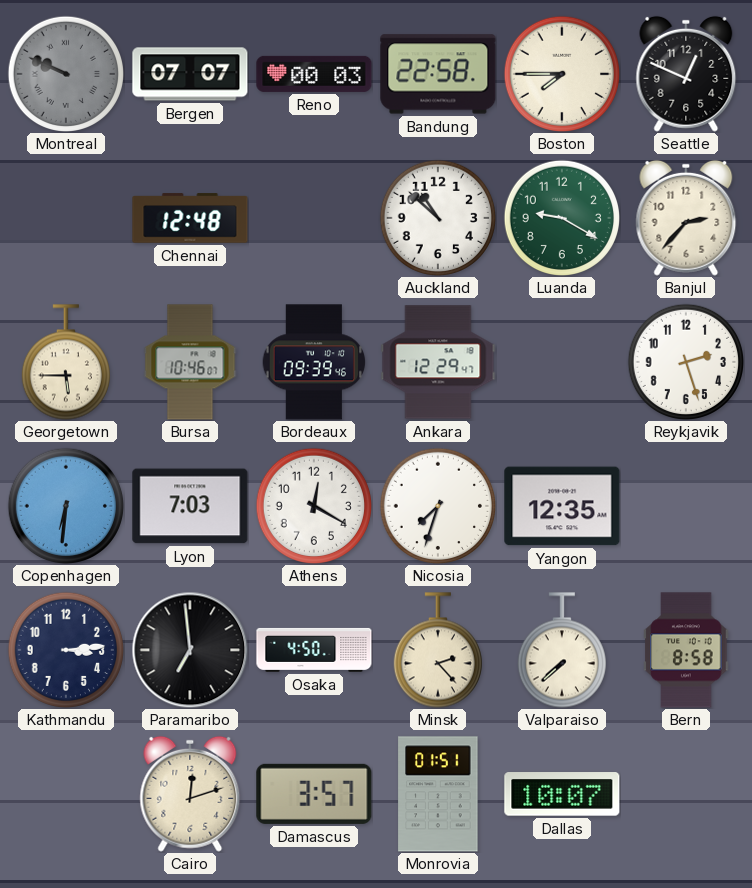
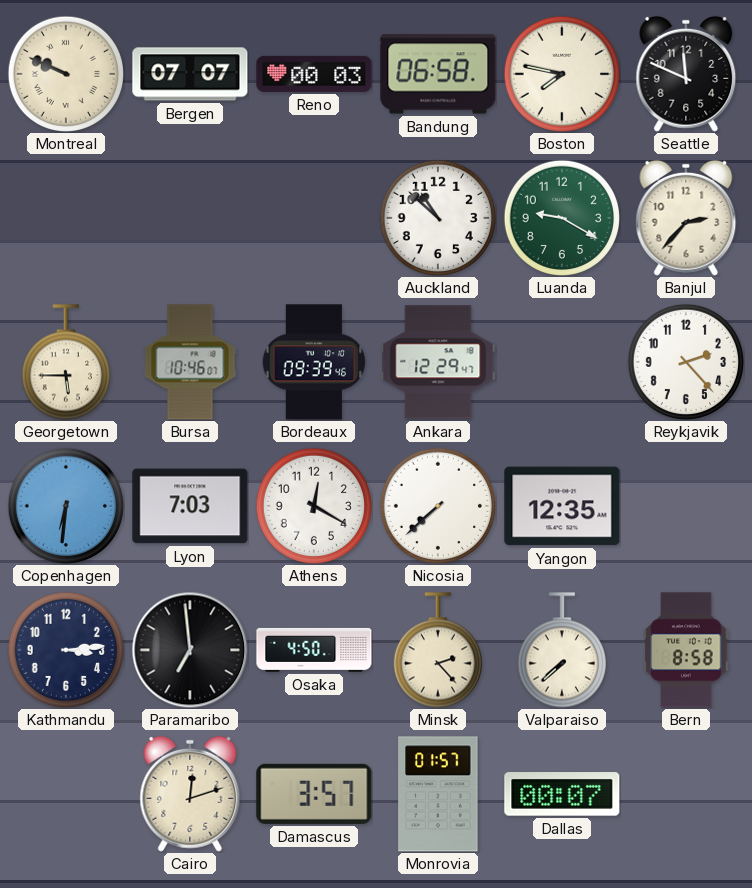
Montreal dial: grey -> cream
Bandung: 22:58 -> 06:58
Boston: 7:45 -> 7:47
Seattle: 12:49 -> 11:49
Chennai: 12:48 -> none
Reykjavik: 2:27 -> 2:23
Nicosia: 7:33 -> 7:38
Monrovia: 01:51 -> 01:57
Dallas: 10:07 -> 00:07
